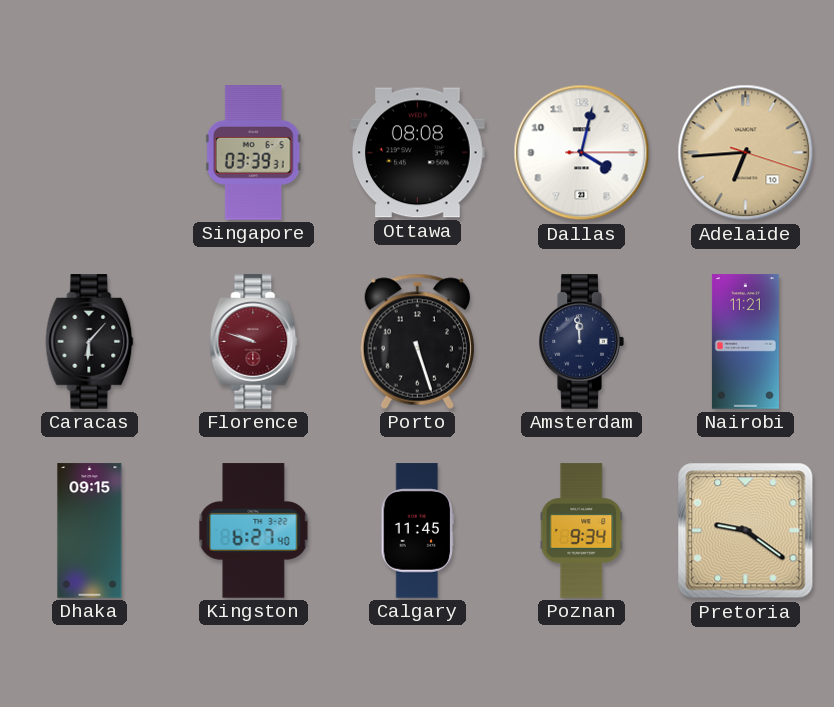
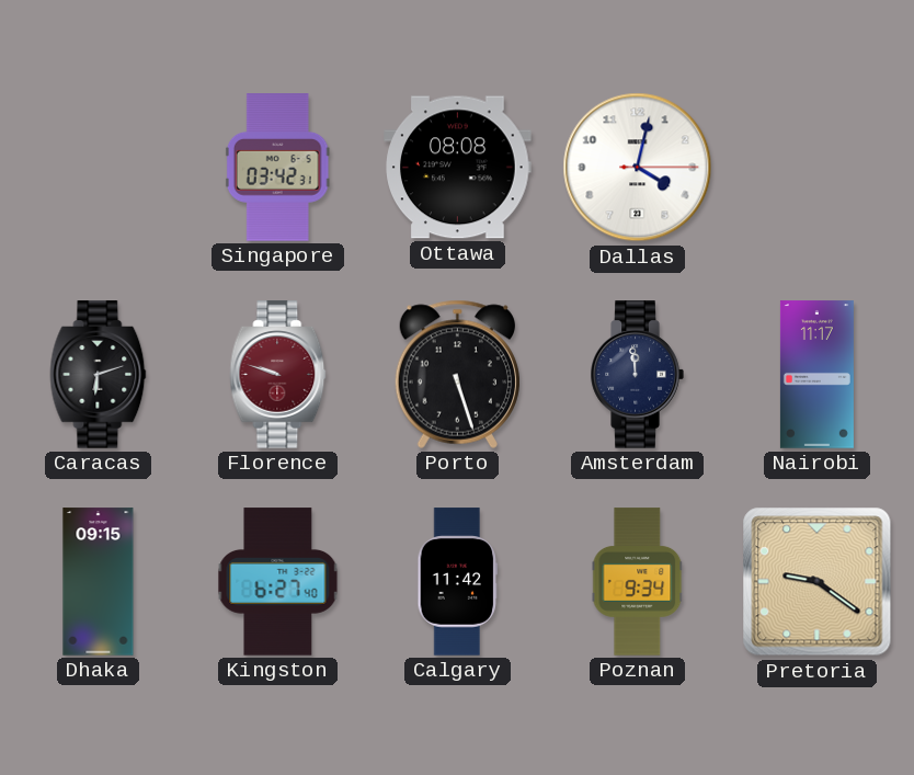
Singapore: 03:39 -> 03:42
Adelaide: 6:44 -> none
Caracas: 6:07 -> 6:12
Nairobi: 11:21 -> 11:17
Calgary: 11:45 -> 11:42
